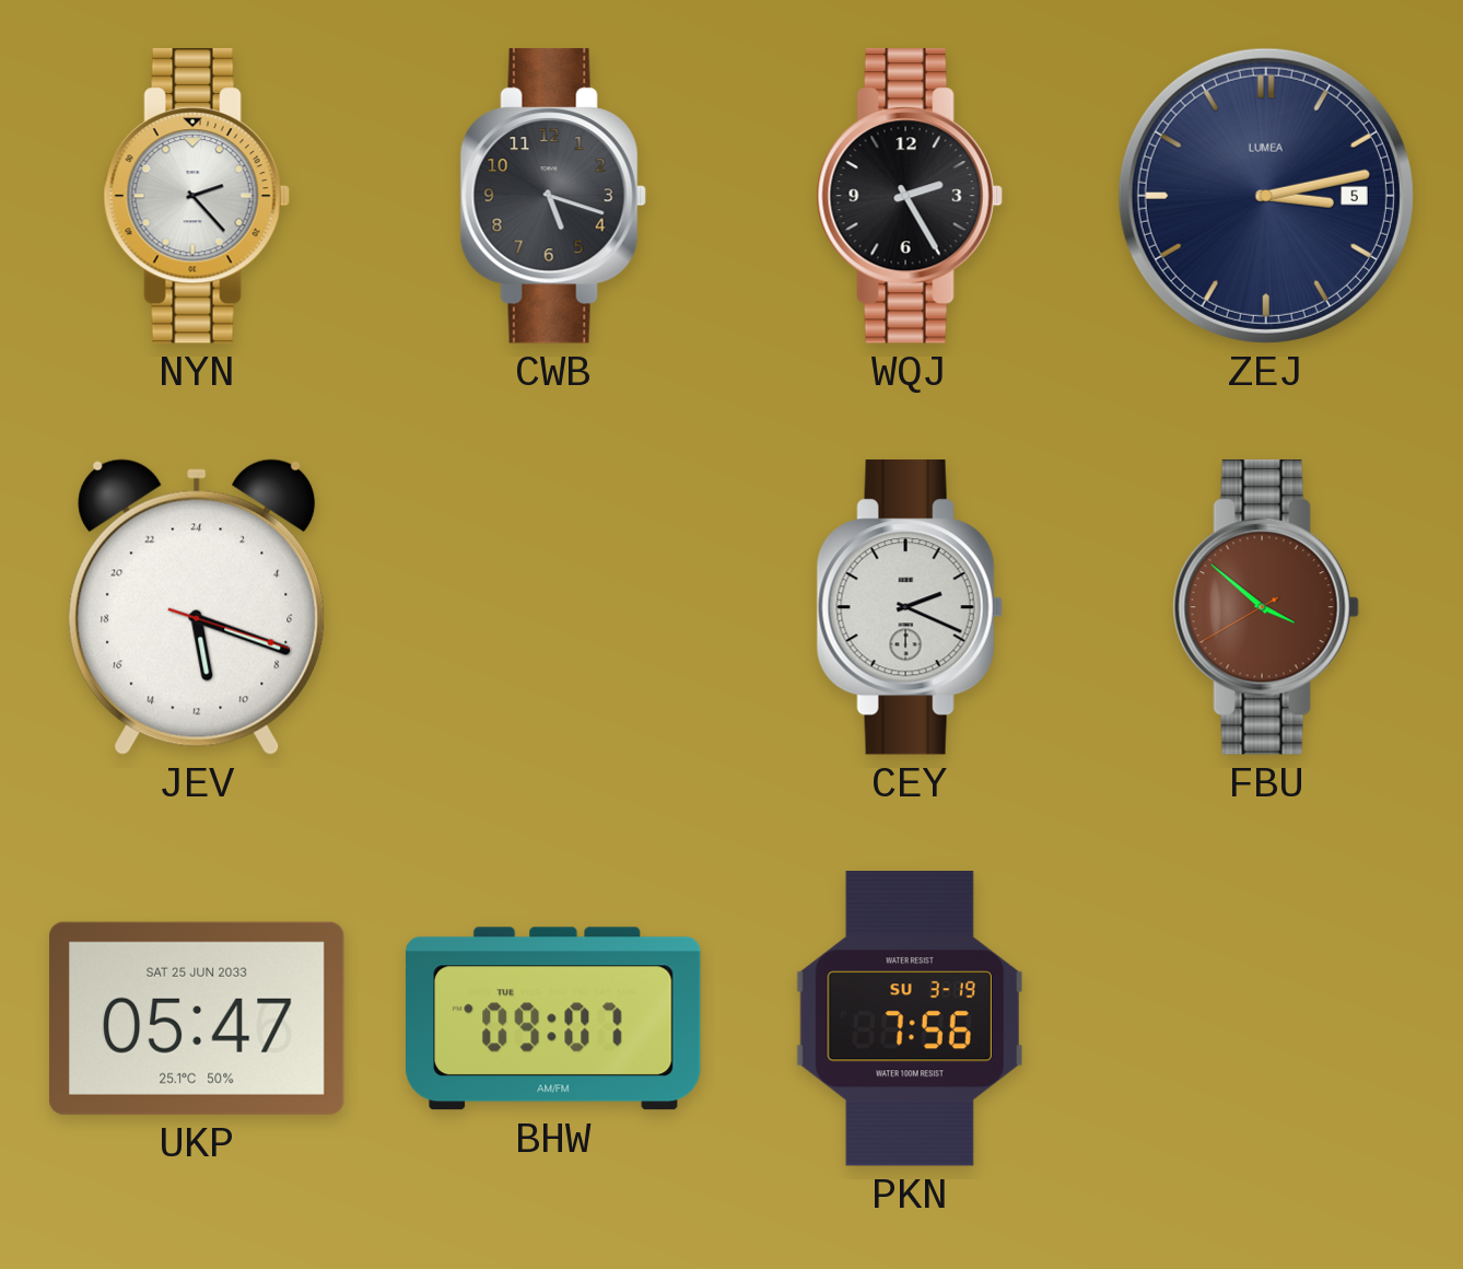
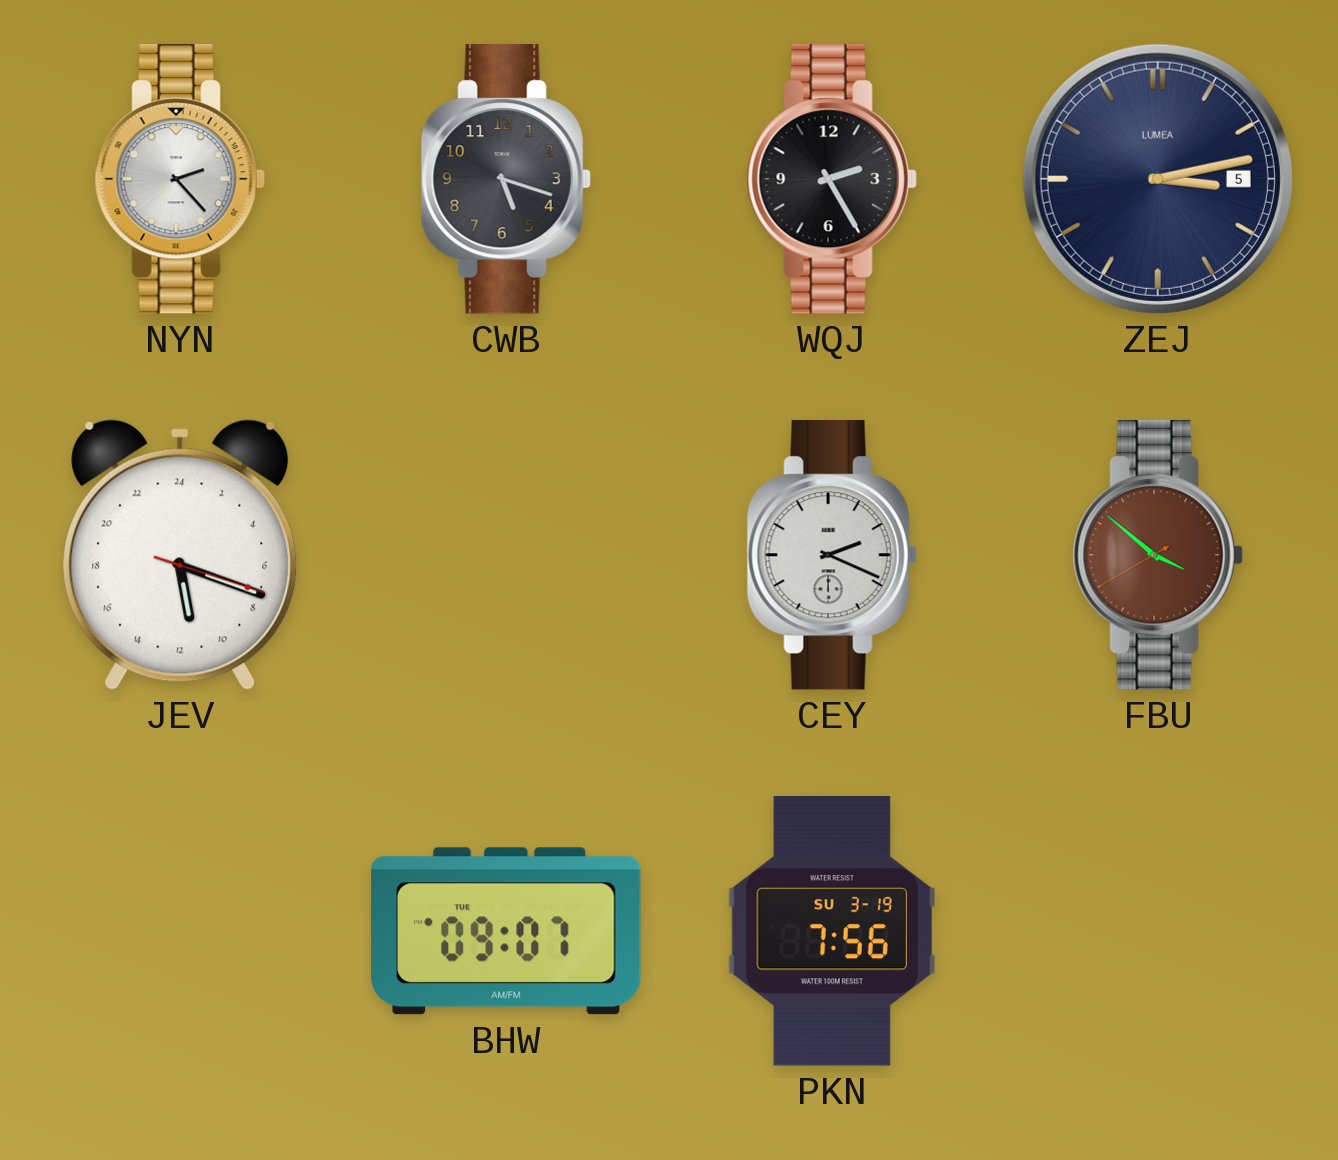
UKP: 05:47 -> none
